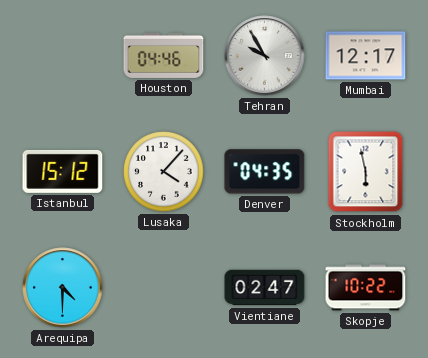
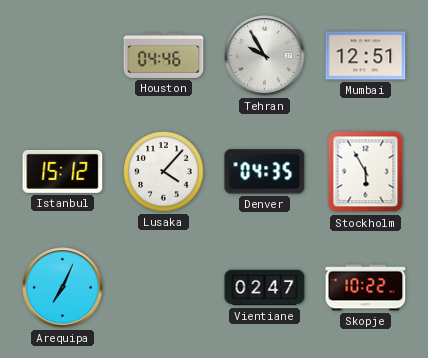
Mumbai: 12:17 -> 12:51
Stockholm: 5:58 -> 5:55
Arequipa: 4:30 -> 7:04
